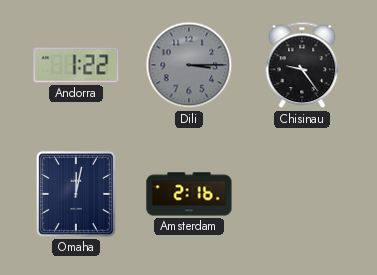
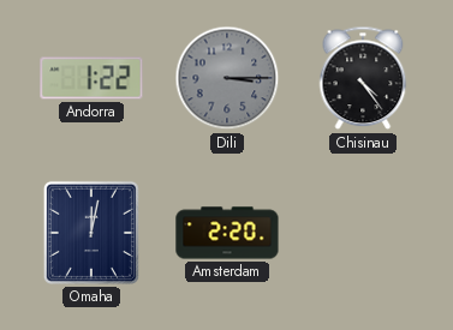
Chisinau: 9:24 -> 4:24
Amsterdam: 2:16 -> 2:20
